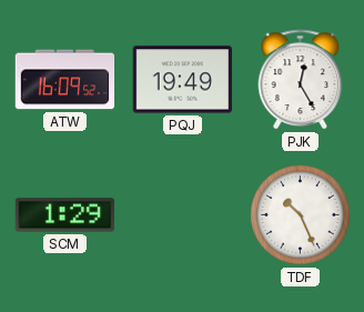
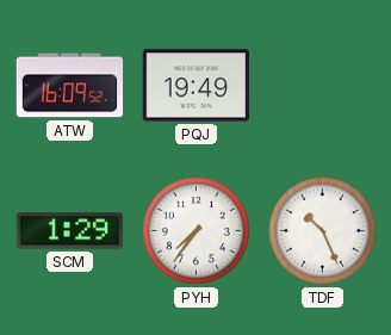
PJK: 12:25 -> none
PYH: none -> 7:36
